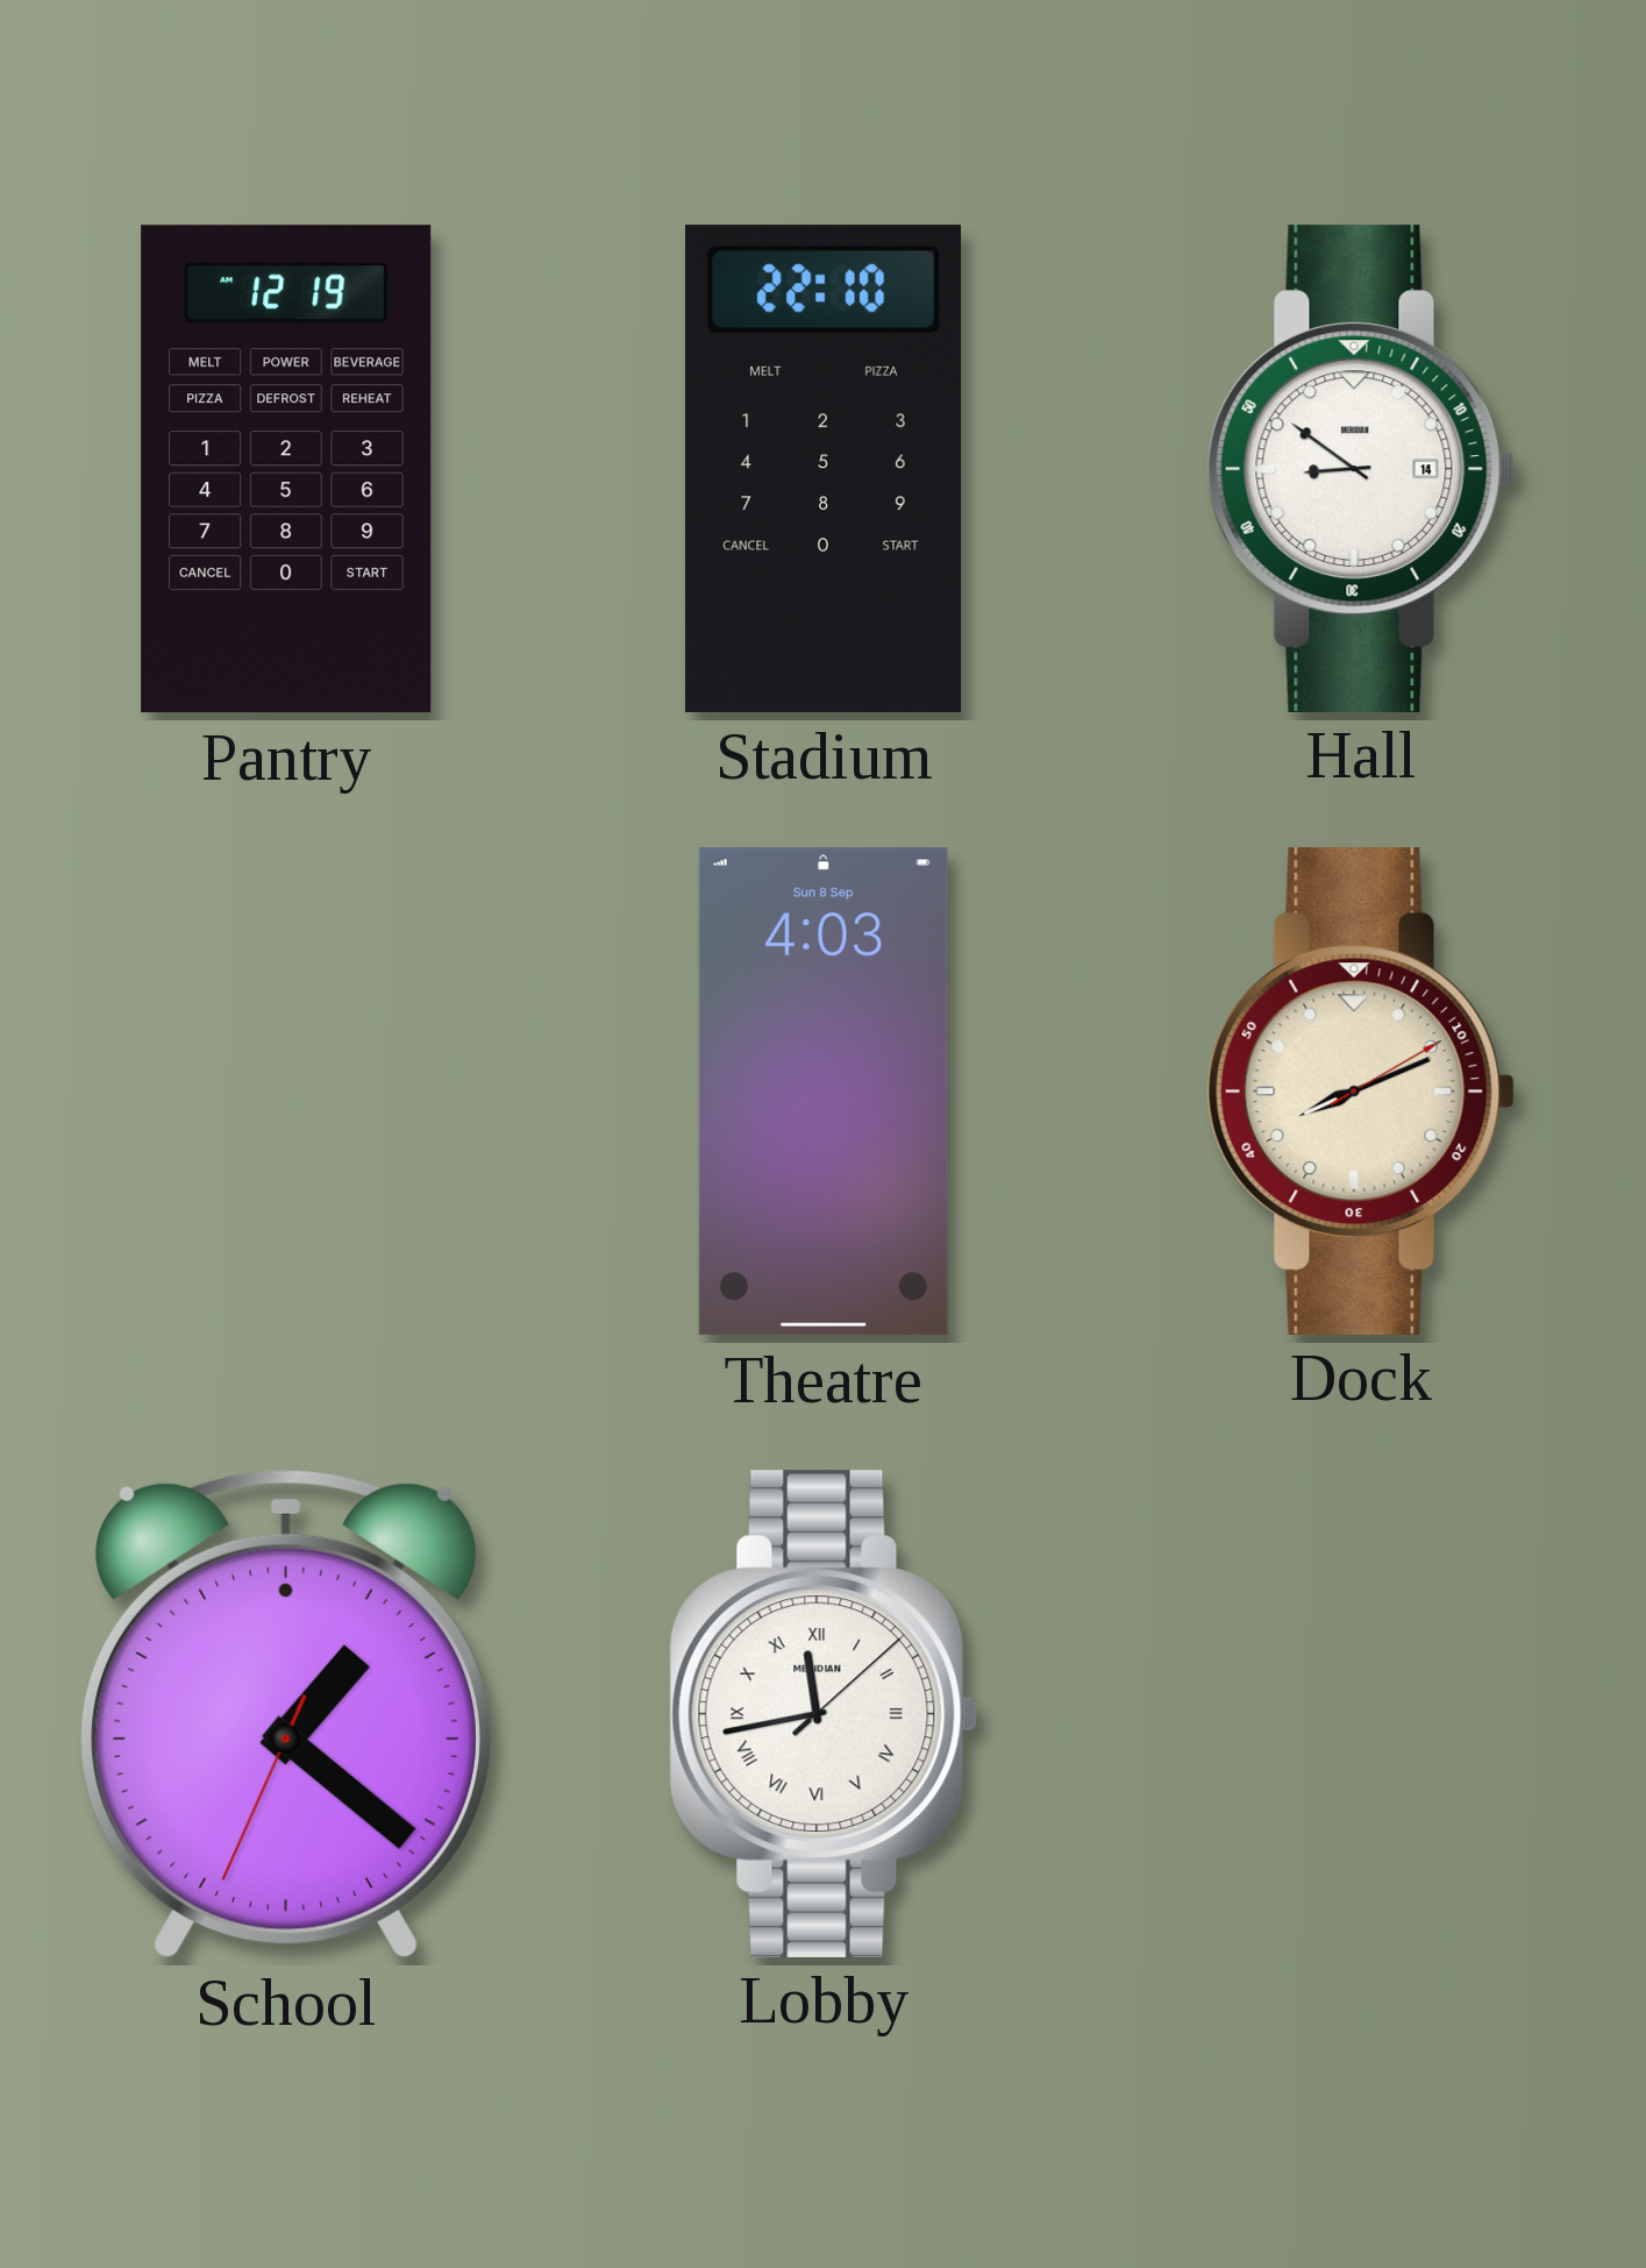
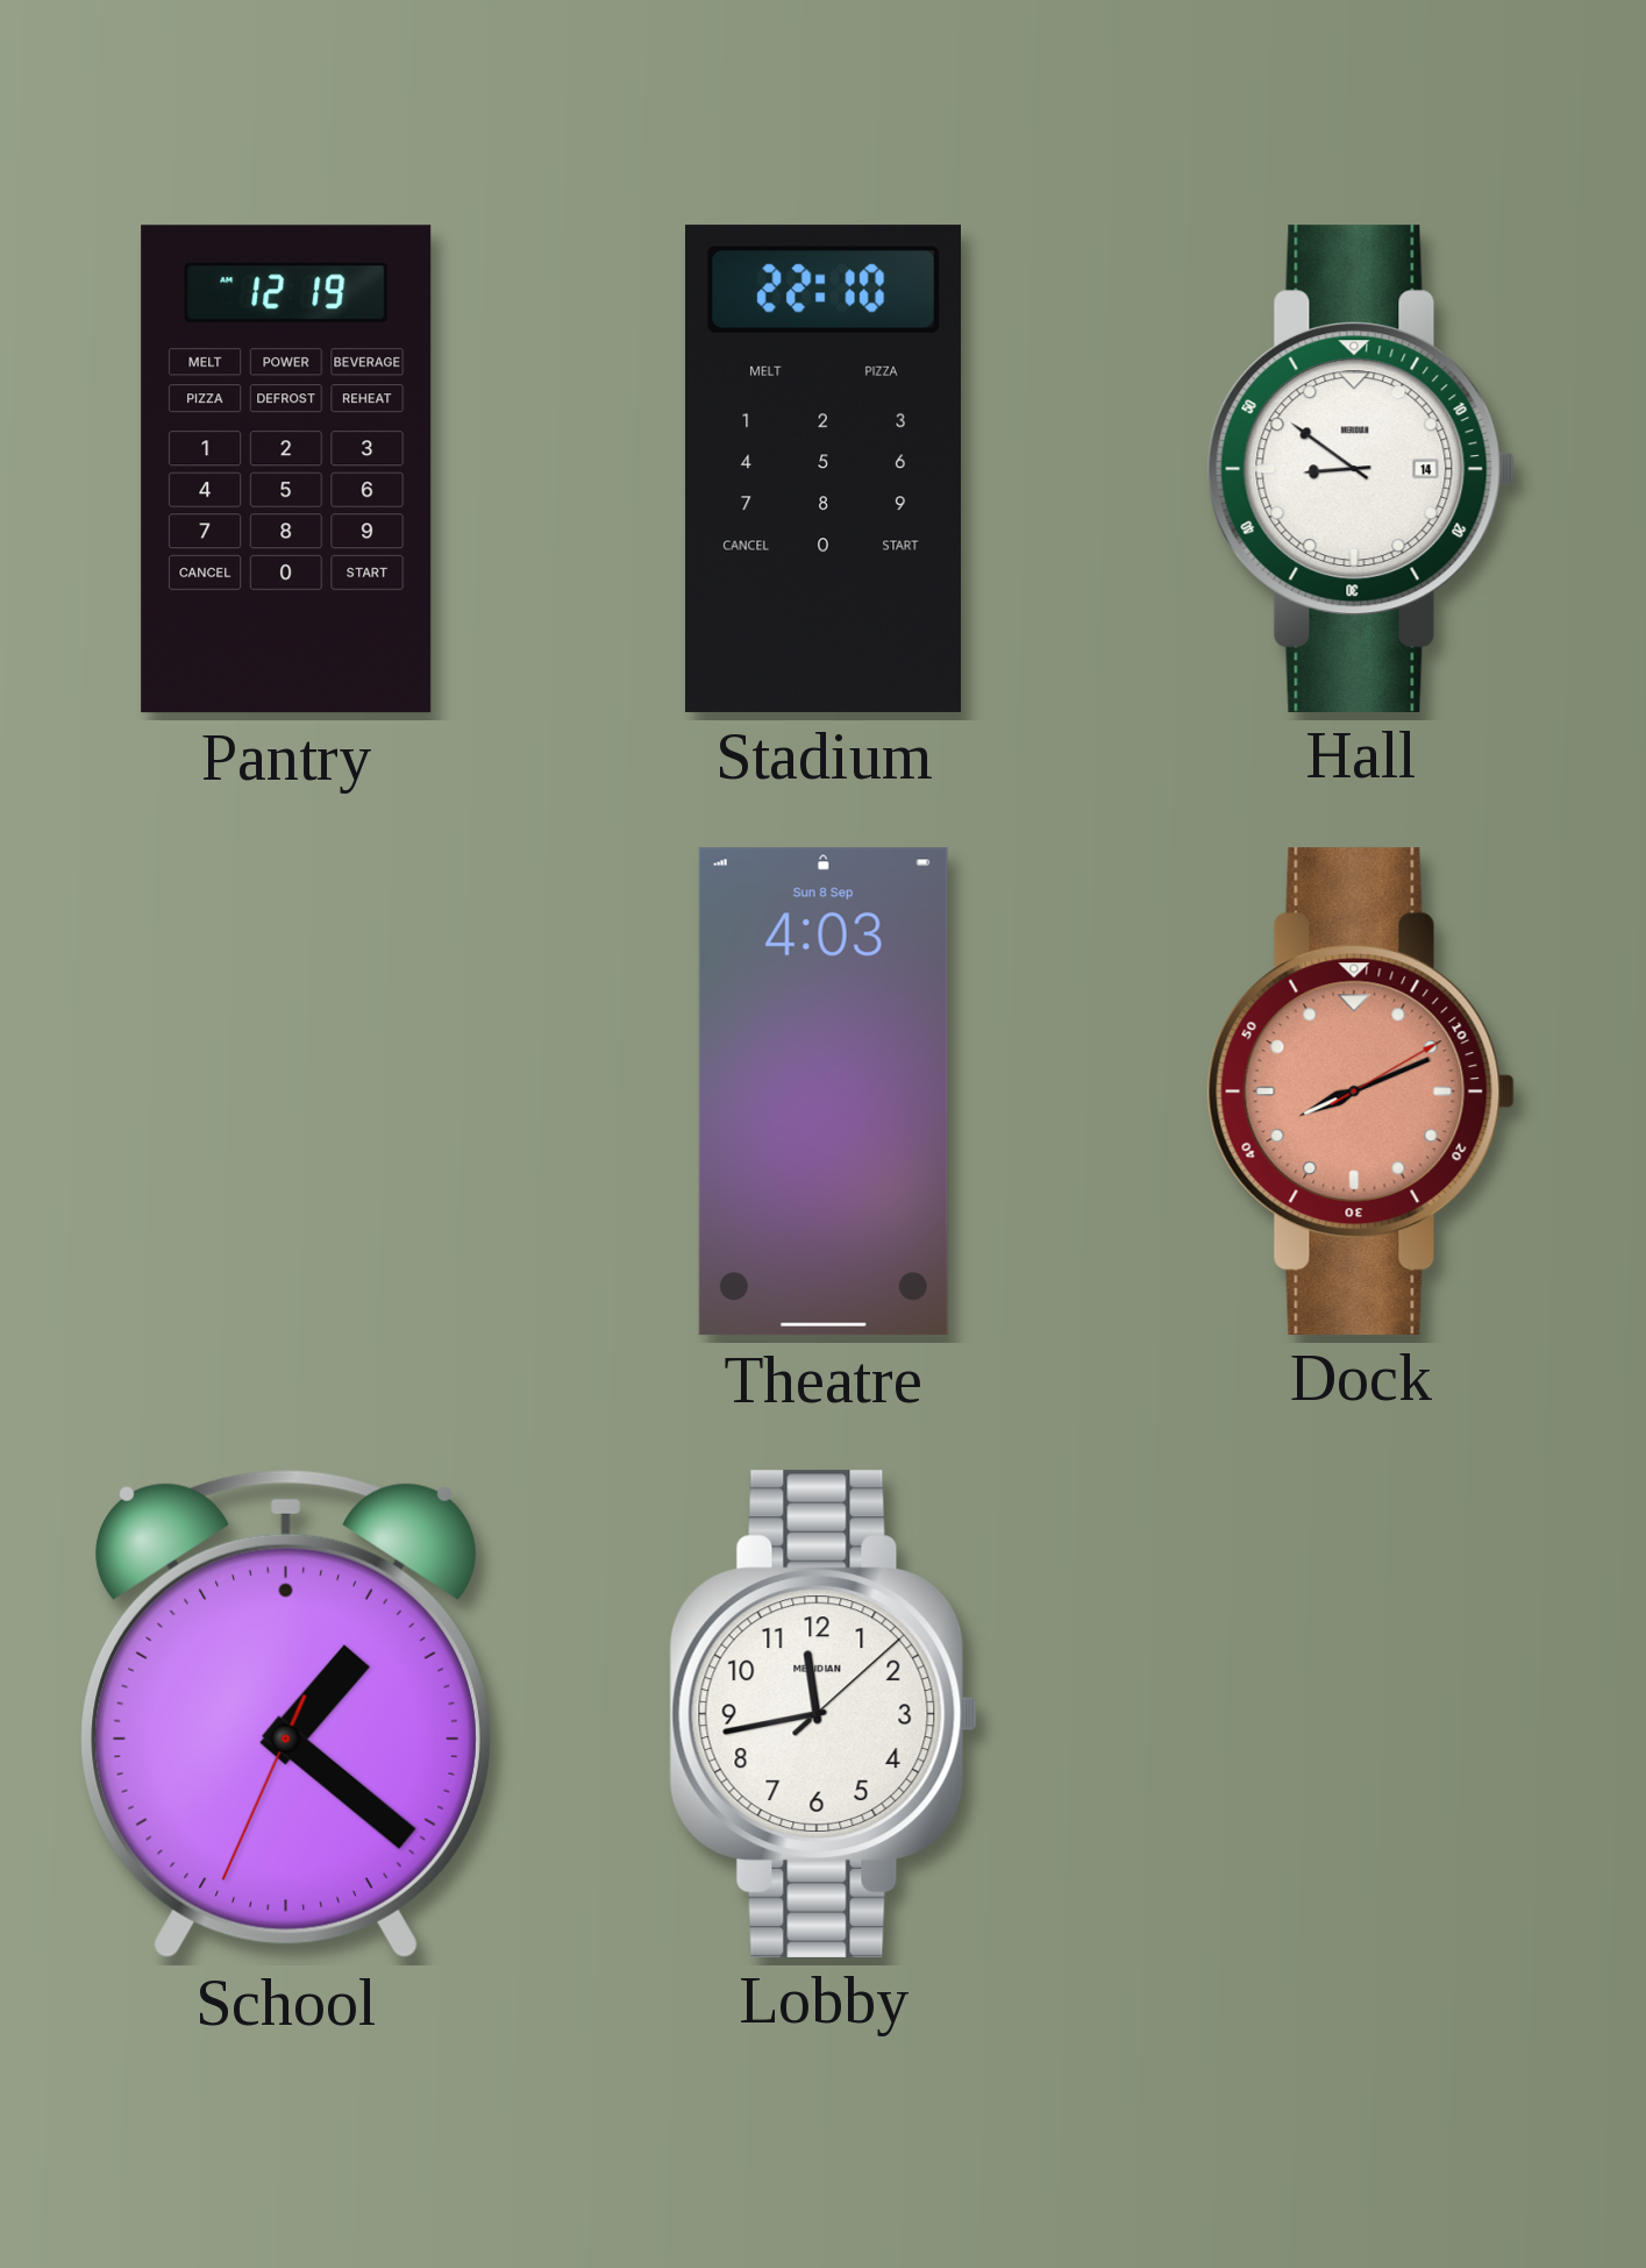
Dock dial: cream -> salmon
Lobby numerals: Roman -> Arabic
